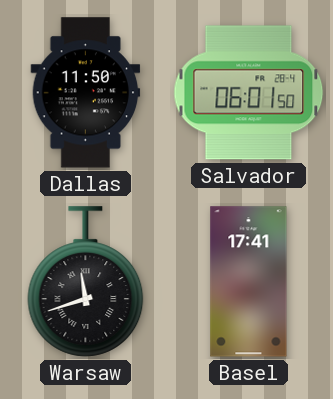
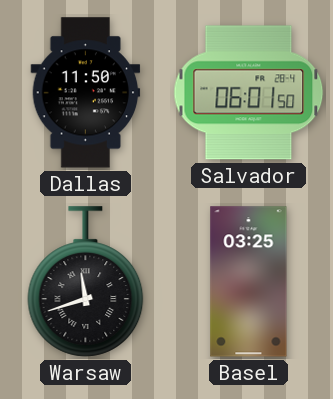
Basel: 17:41 -> 03:25
